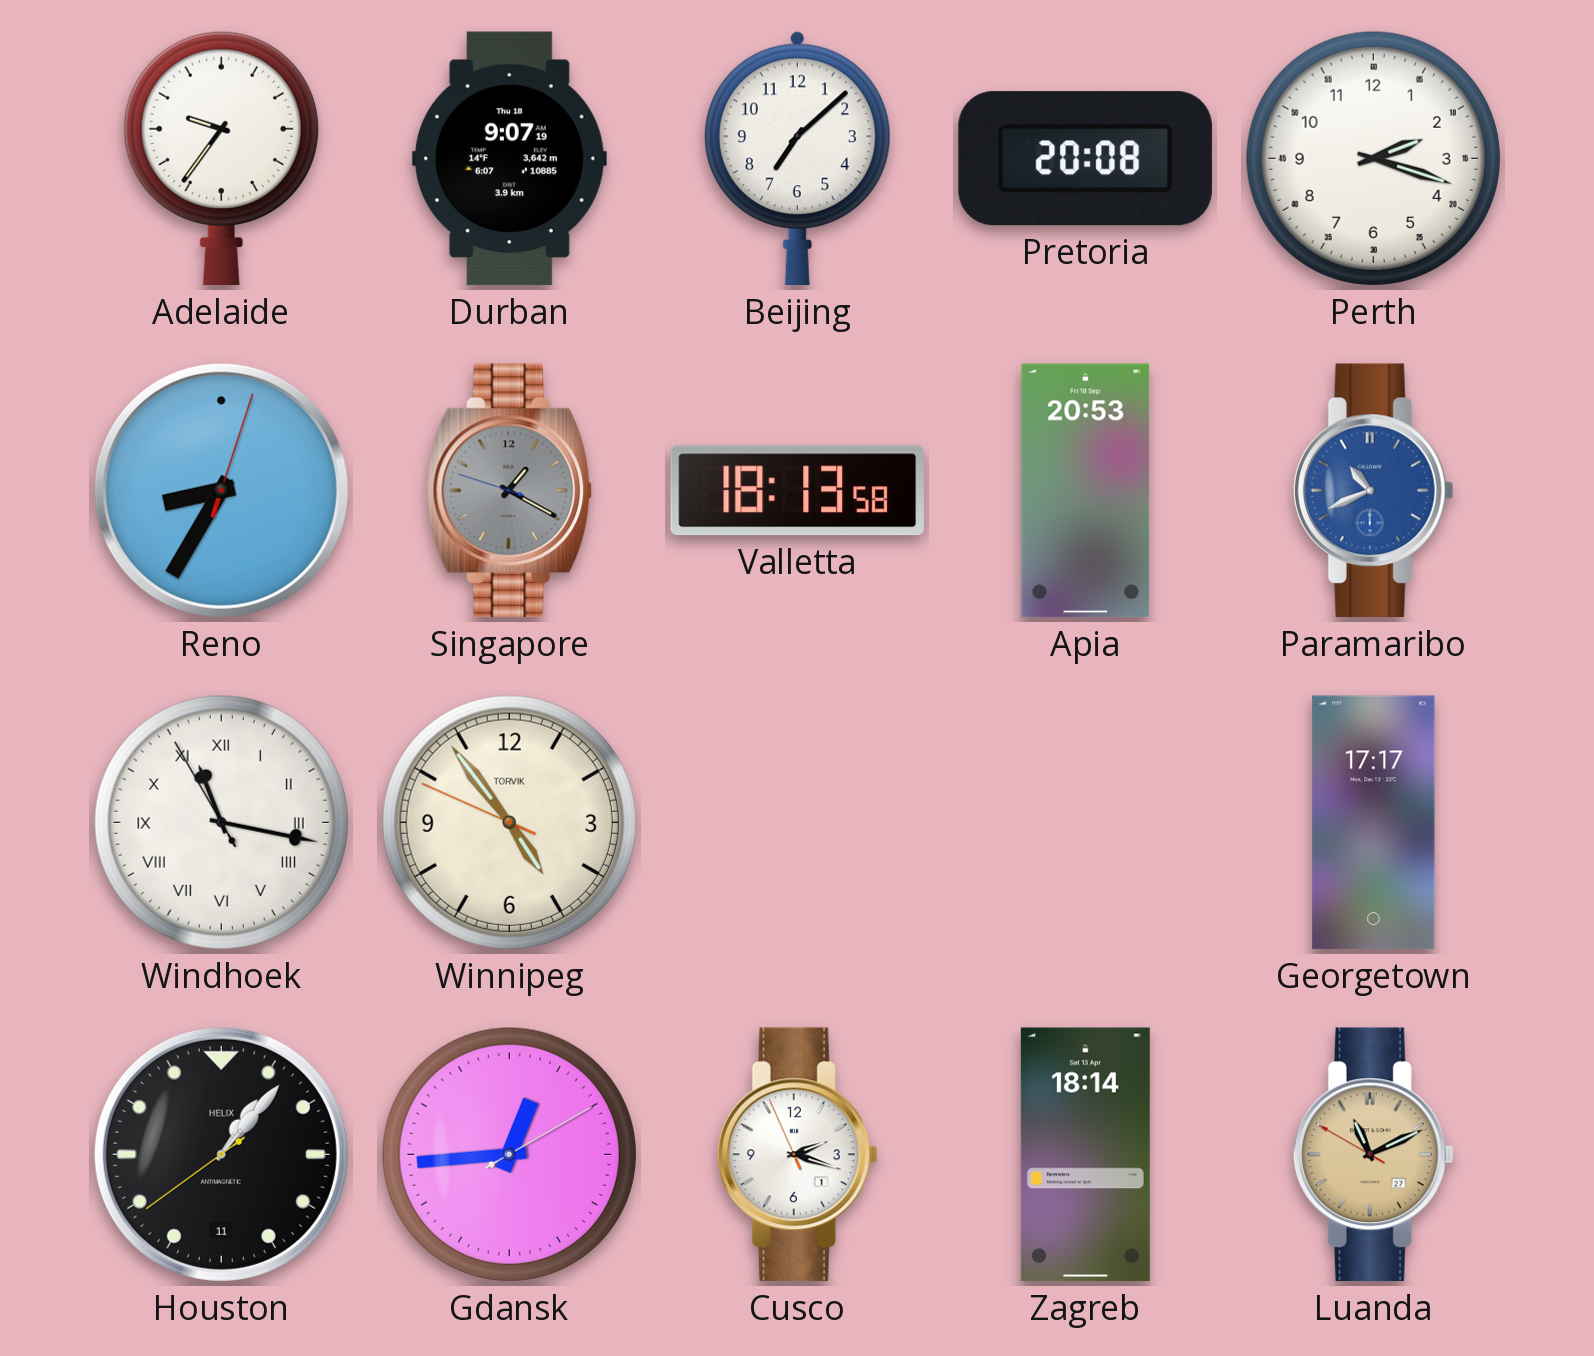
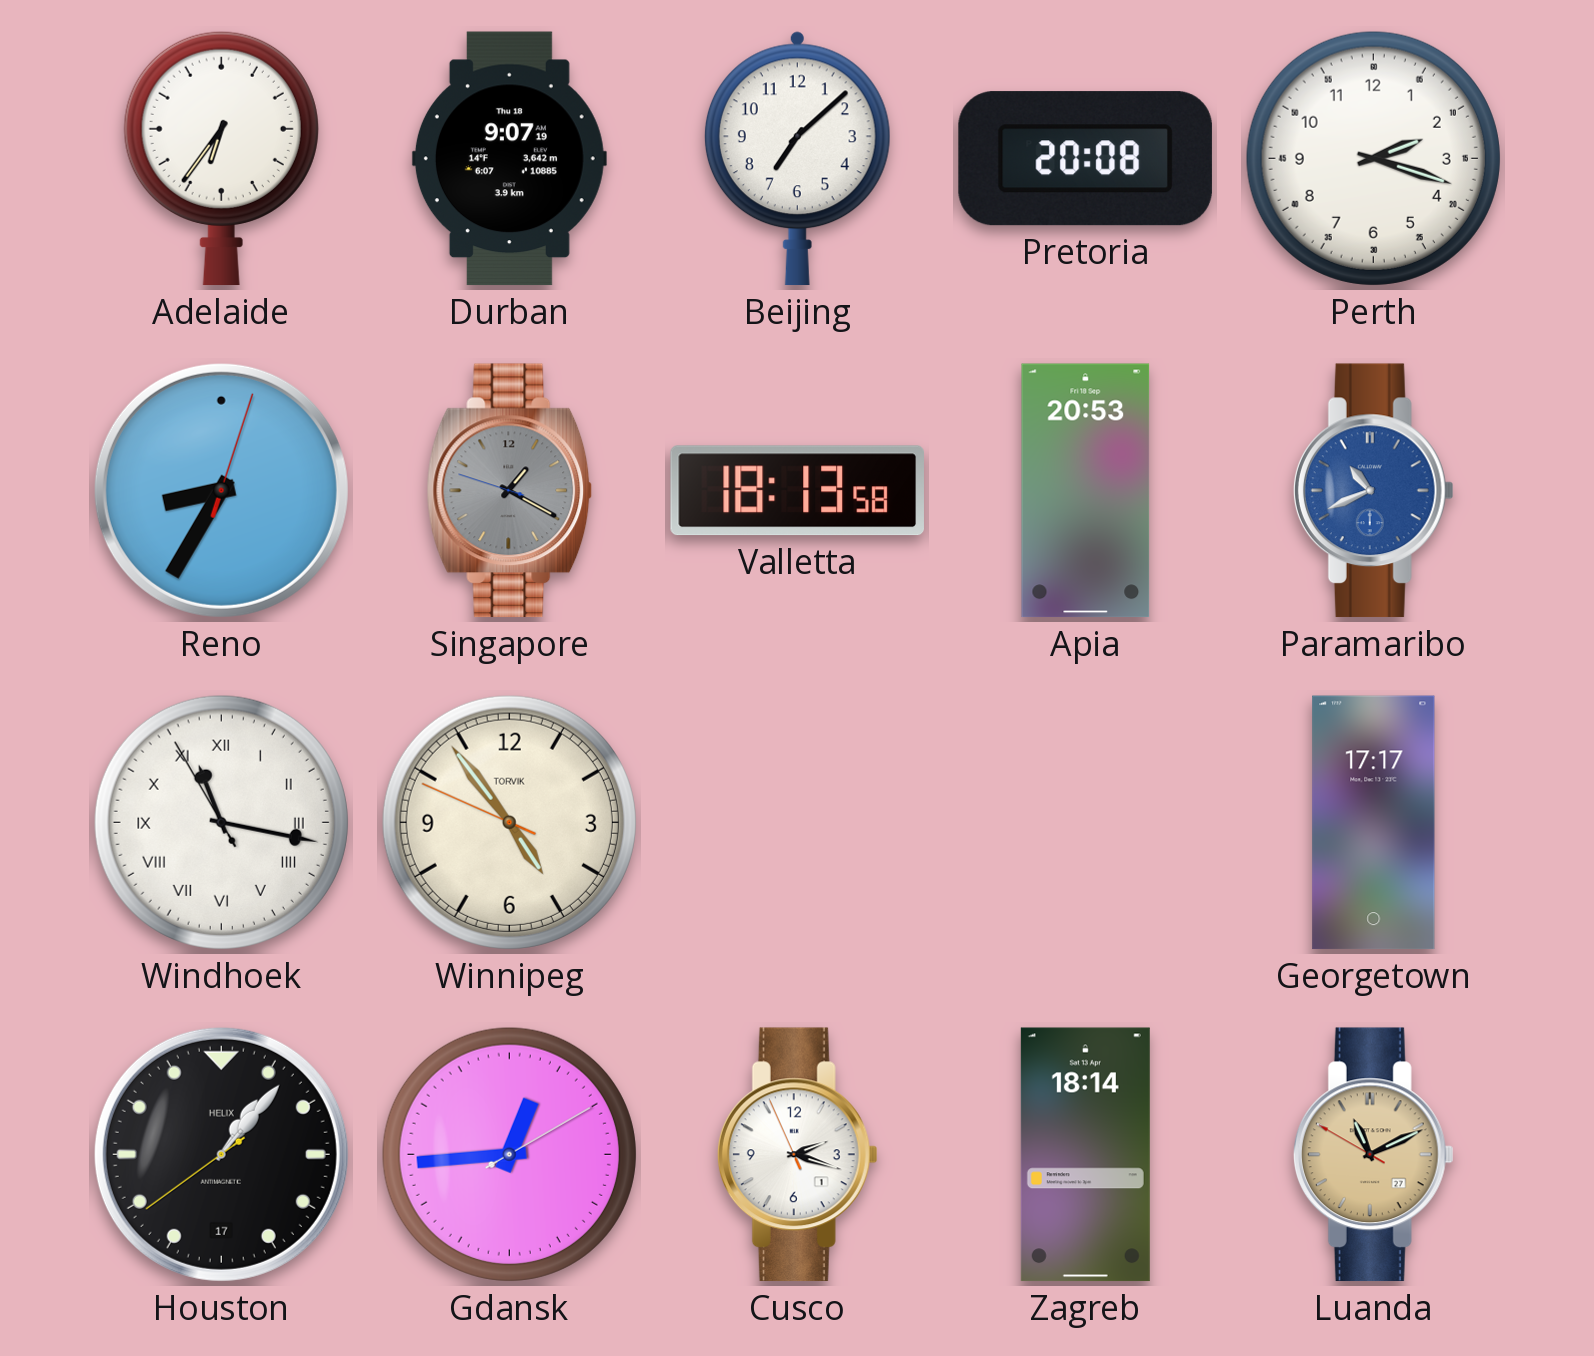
Adelaide: 9:36 -> 6:36
Houston date: 11 -> 17
